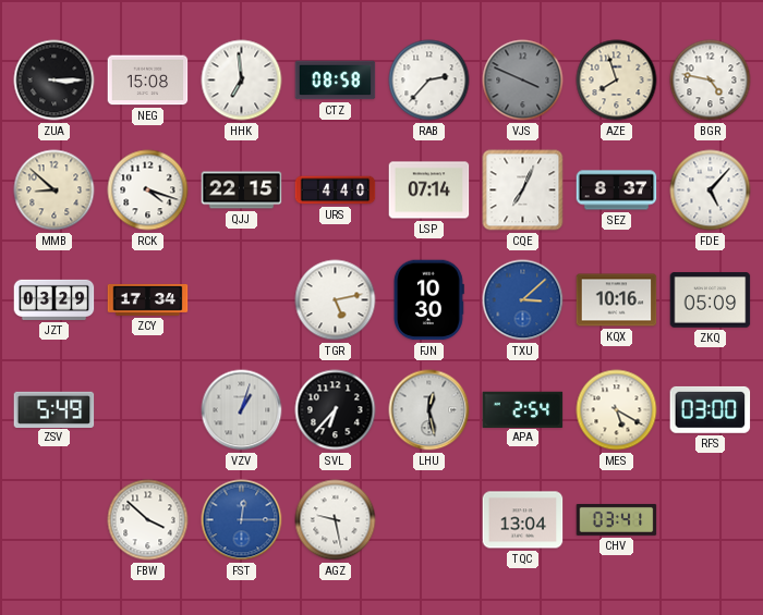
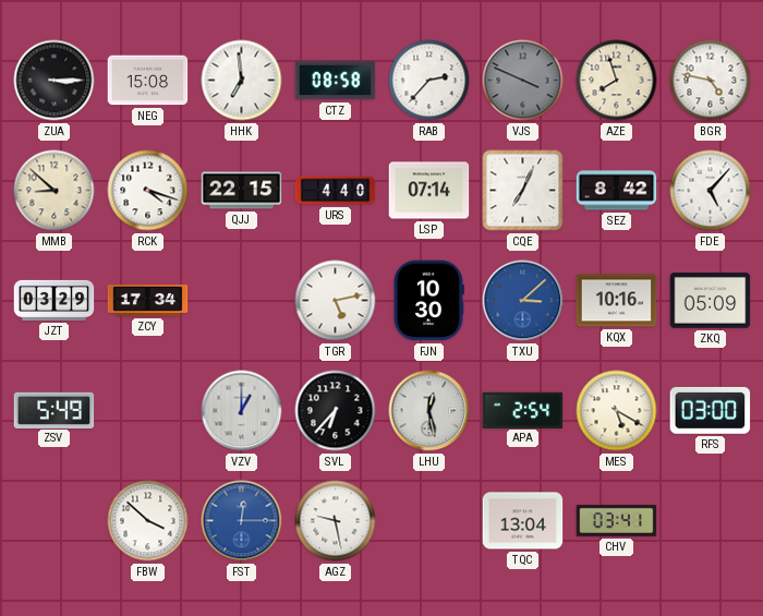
SEZ: 8:37 -> 8:42
VZV: 1:03 -> 1:00
